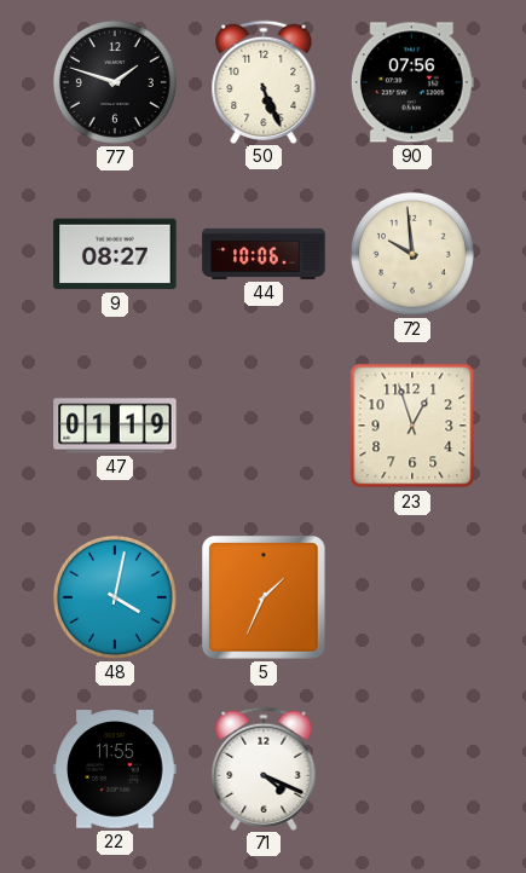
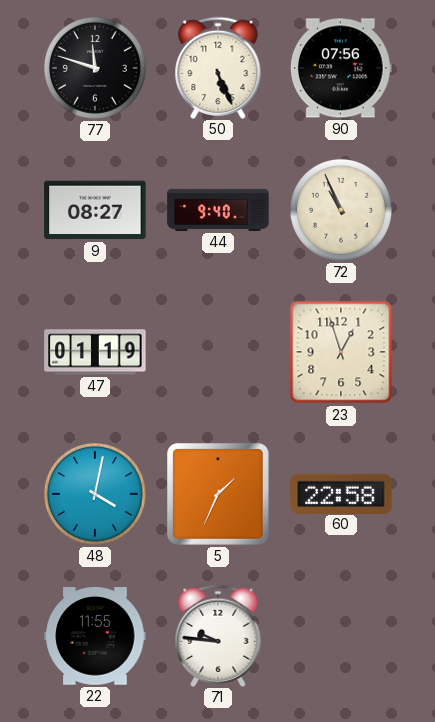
77: 1:48 -> 11:48
44: 10:06 -> 9:40
72: 9:59 -> 10:56
60: none -> 22:58
71: 4:19 -> 9:46
